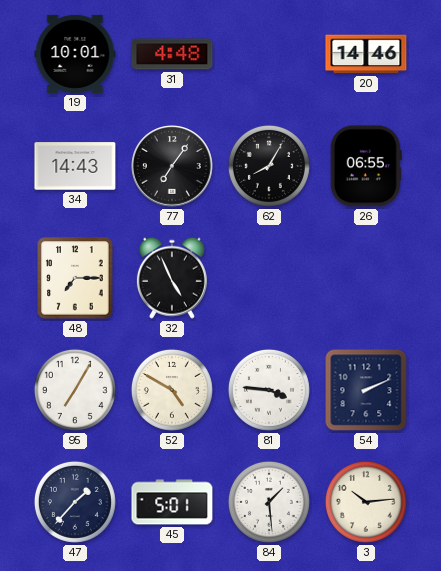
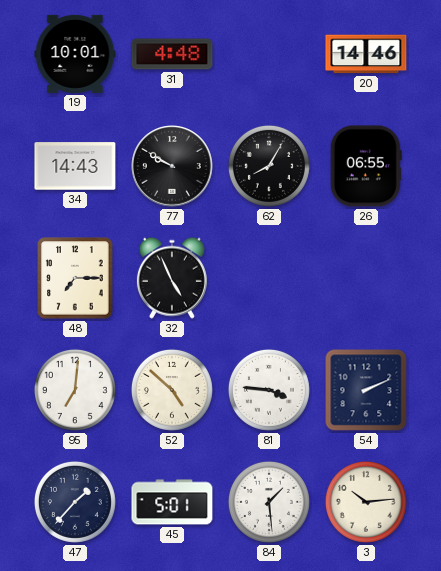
77: 7:06 -> 9:50
95: 7:05 -> 7:01
52: 4:50 -> 4:52
